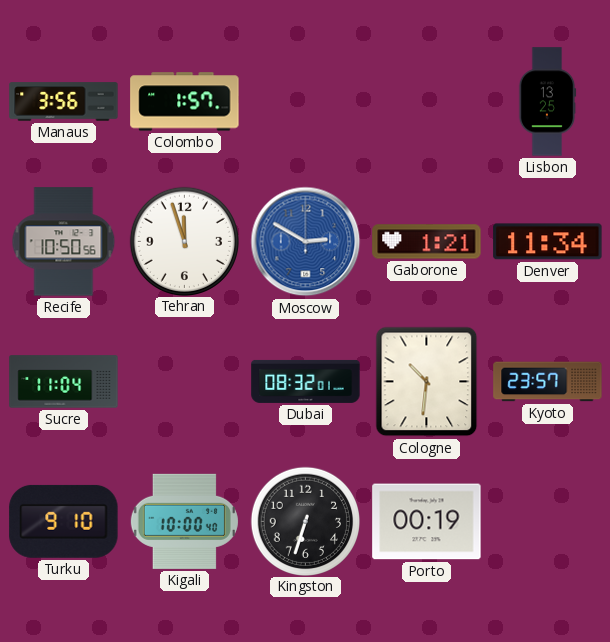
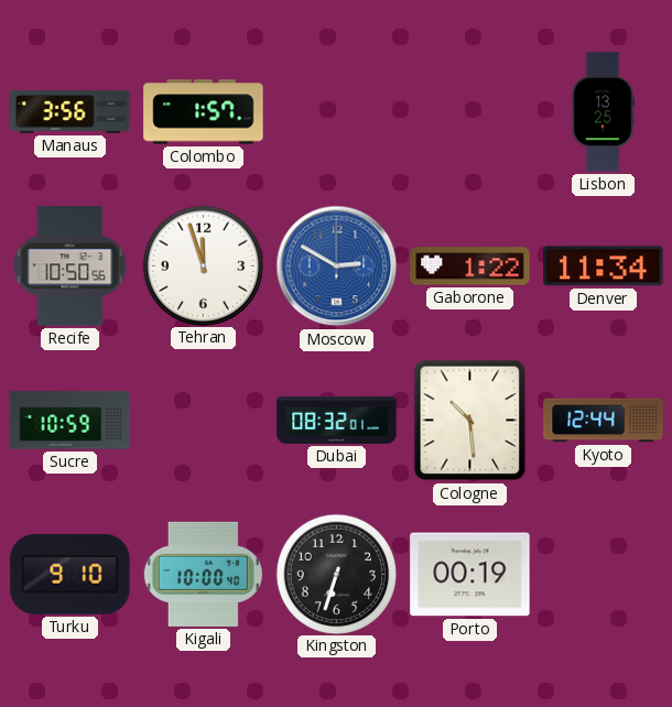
Gaborone: 1:21 -> 1:22
Sucre: 11:04 -> 10:59
Cologne: 10:31 -> 10:29
Kyoto: 23:57 -> 12:44
